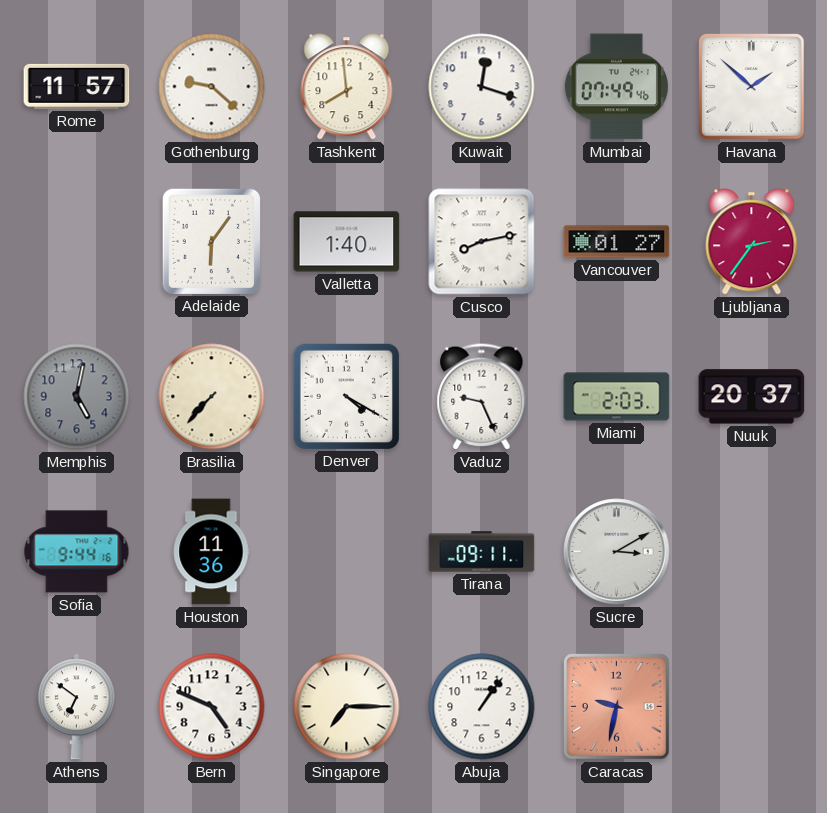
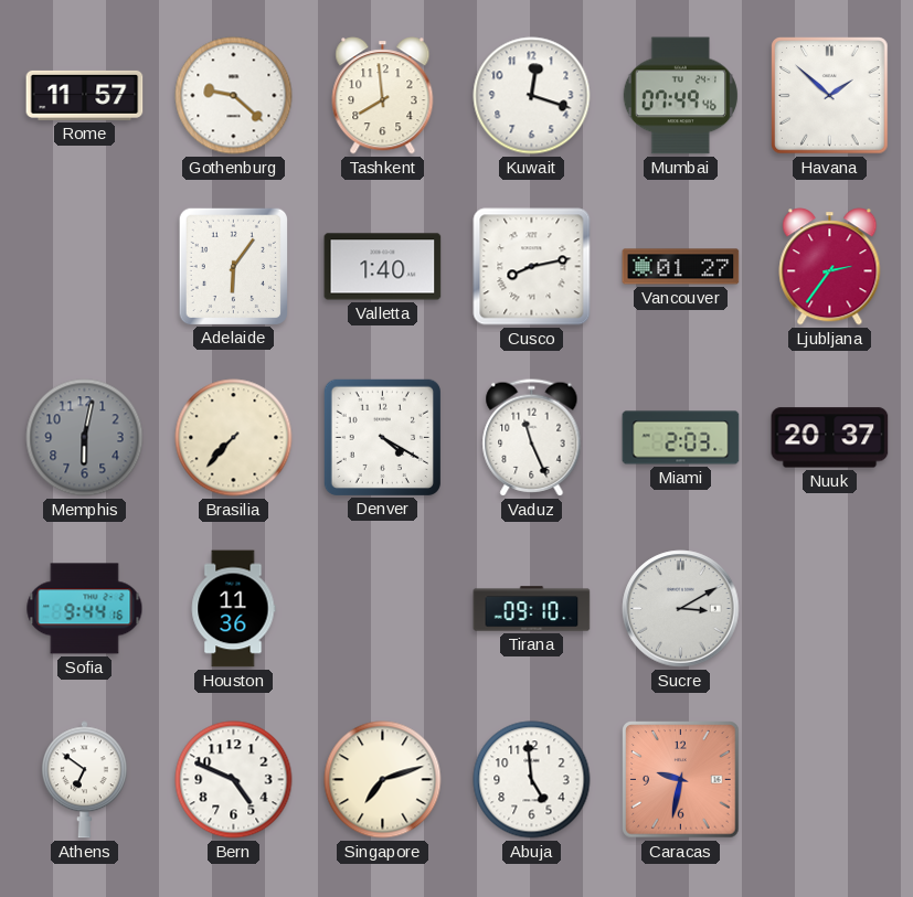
Memphis: 5:02 -> 6:02
Vaduz: 9:26 -> 11:26
Tirana: 09:11 -> 09:10
Singapore: 7:15 -> 7:12
Abuja: 1:06 -> 4:59
